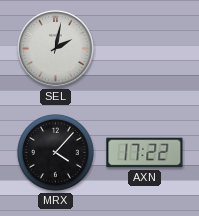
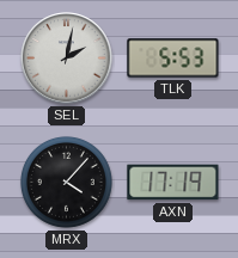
TLK: none -> 5:53
AXN: 17:22 -> 17:19
